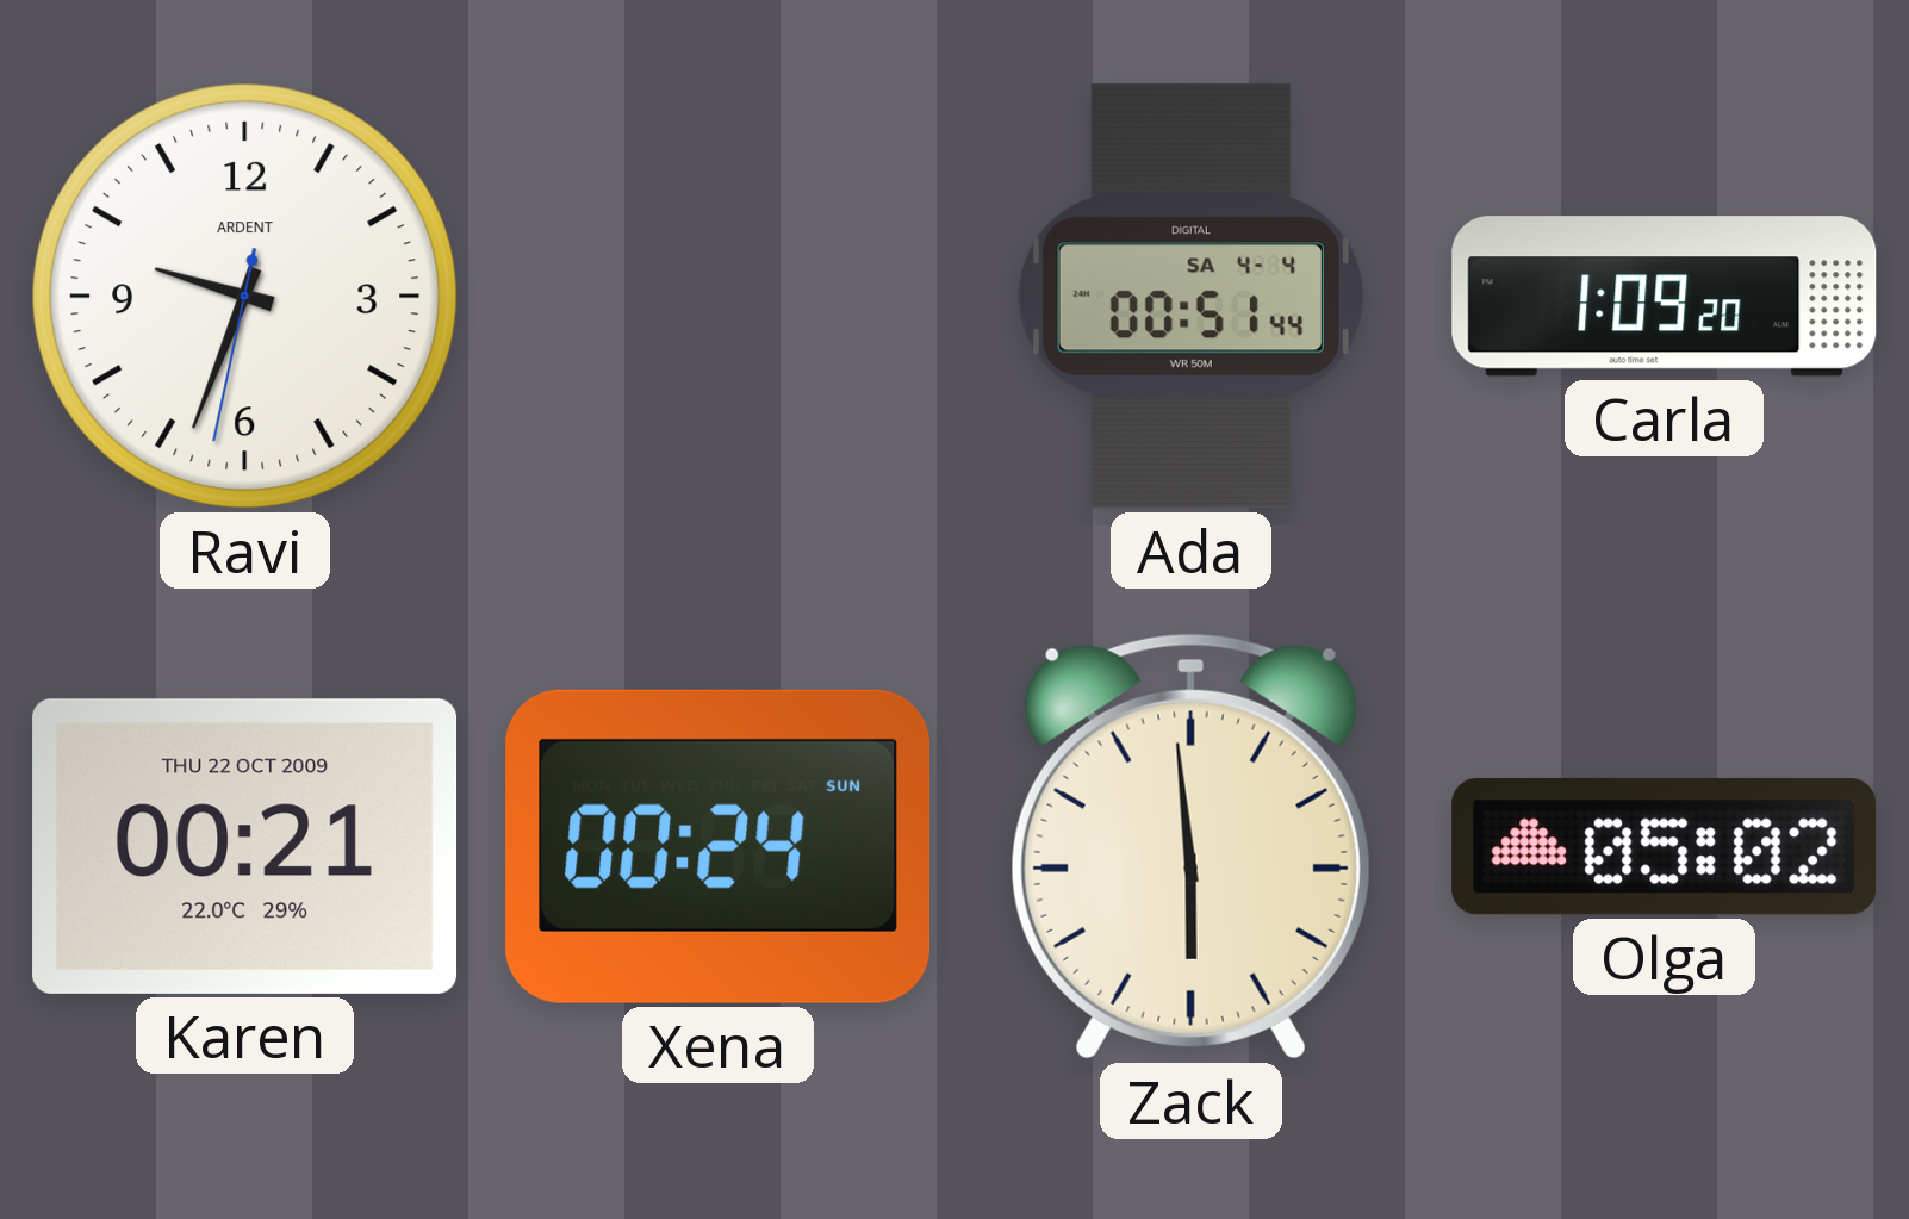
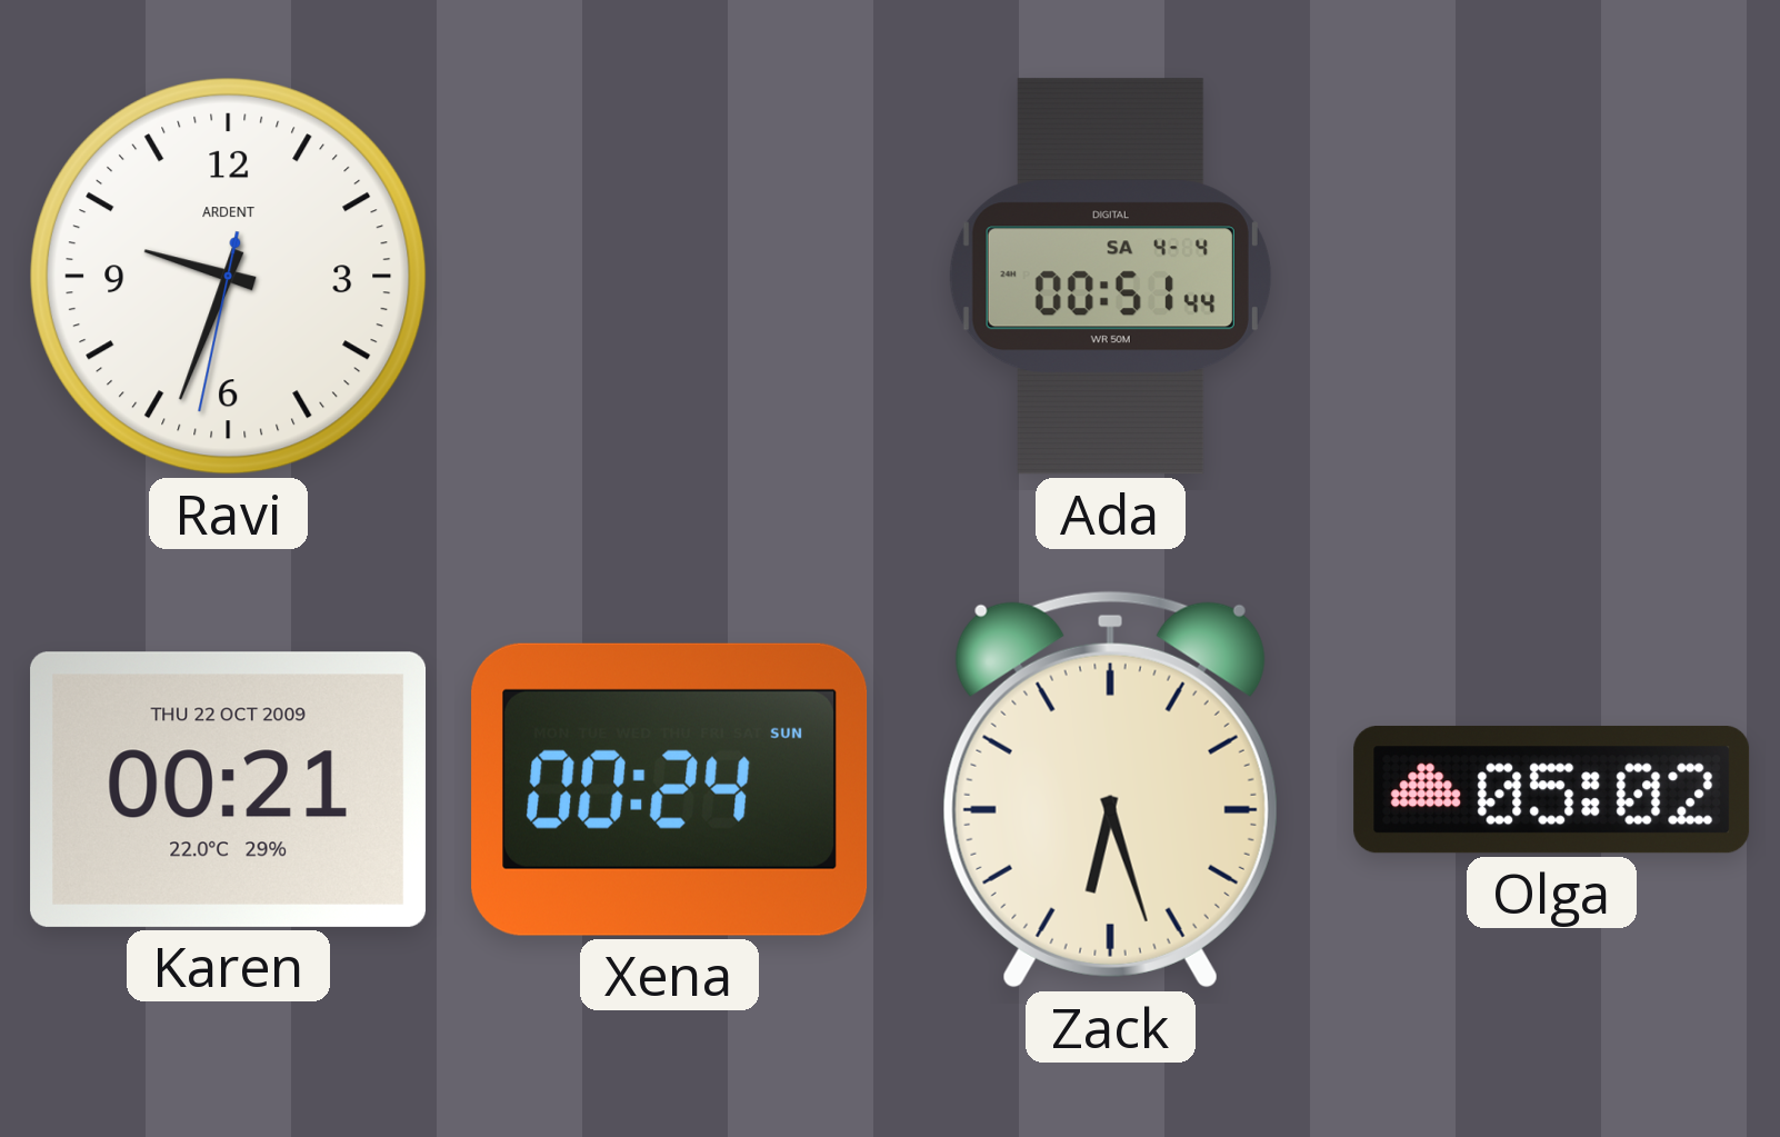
Carla: 1:09 -> none
Zack: 5:59 -> 6:27
